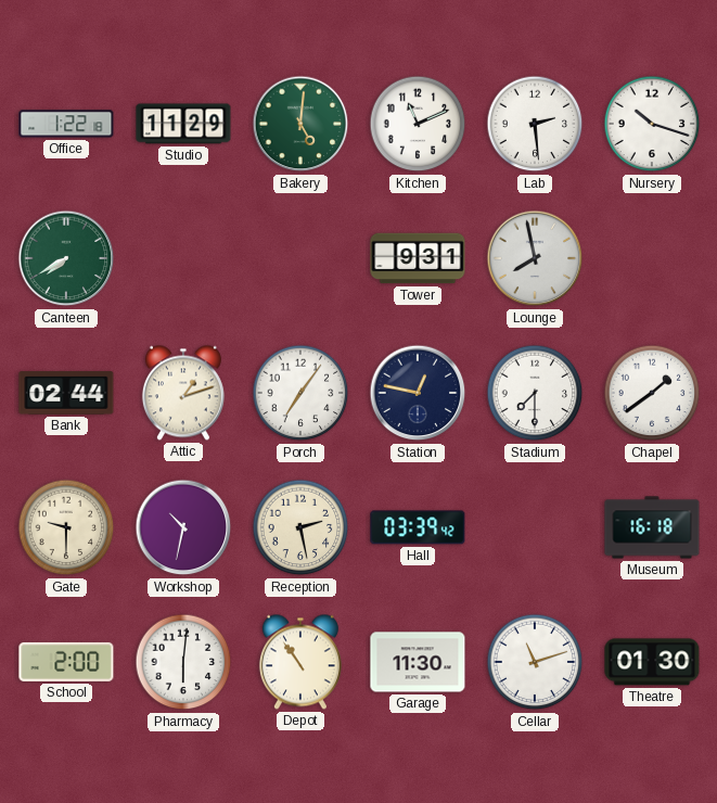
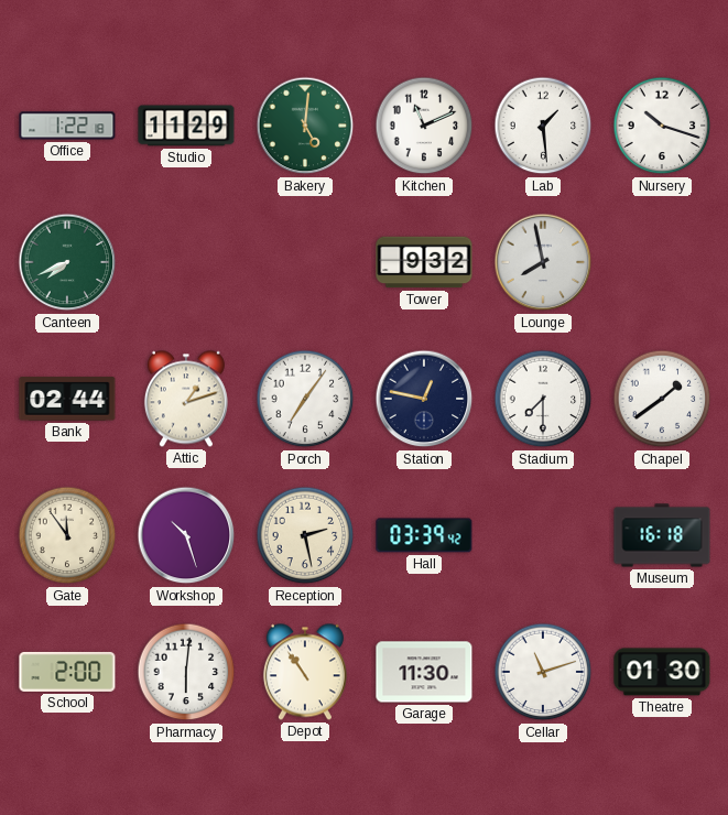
Lab: 2:29 -> 1:29
Canteen: 7:40 -> 7:41
Tower: 9:31 -> 9:32
Gate: 9:30 -> 11:54
Workshop: 10:32 -> 10:27
